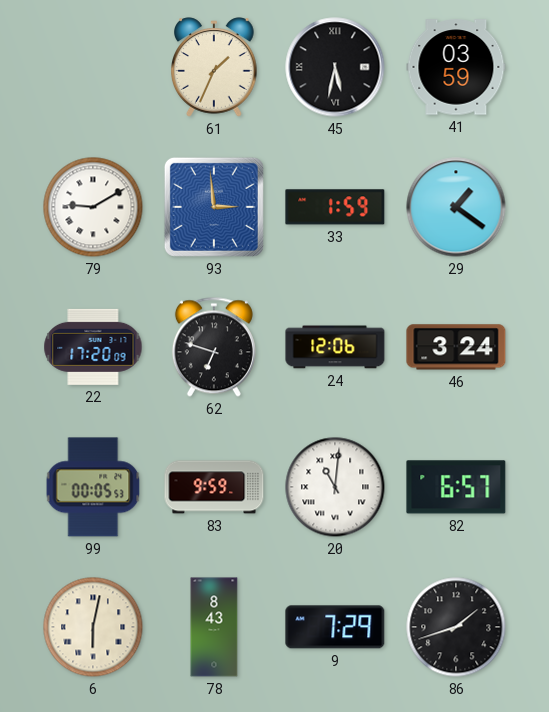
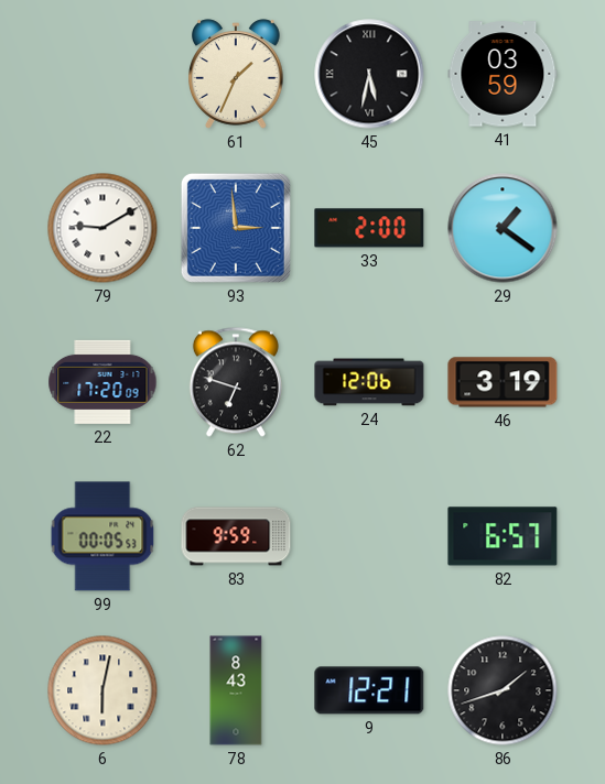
33: 1:59 -> 2:00
46: 3:24 -> 3:19
20: 11:01 -> none
9: 7:29 -> 12:21
